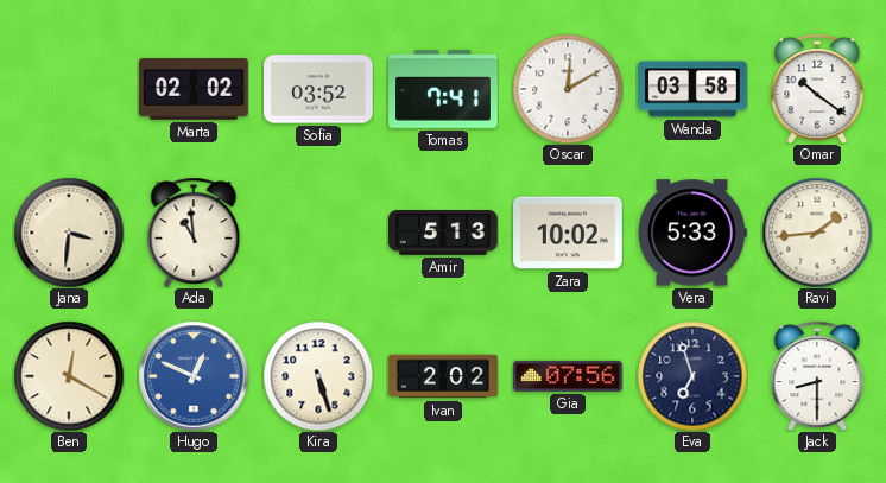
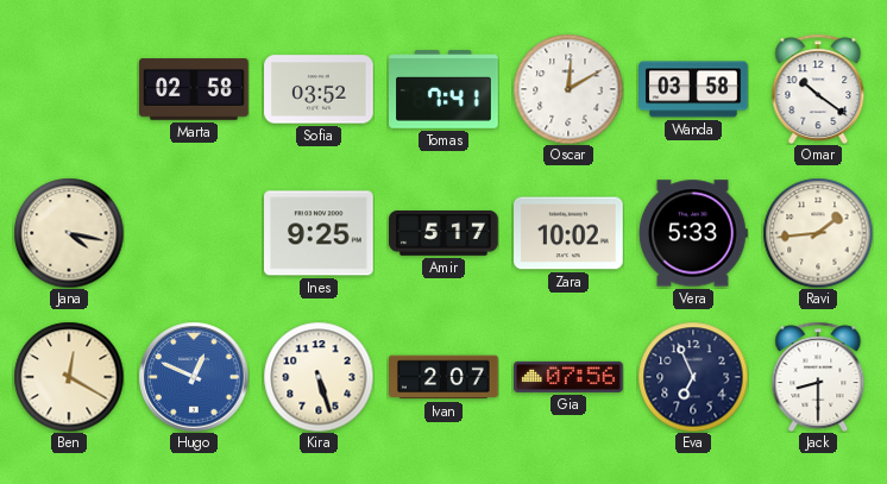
Marta: 02:02 -> 02:58
Jana: 3:31 -> 4:17
Ada: 10:59 -> none
Ines: none -> 9:25
Amir: 5:13 -> 5:17
Ivan: 2:02 -> 2:07
Eva: 6:57 -> 6:56
